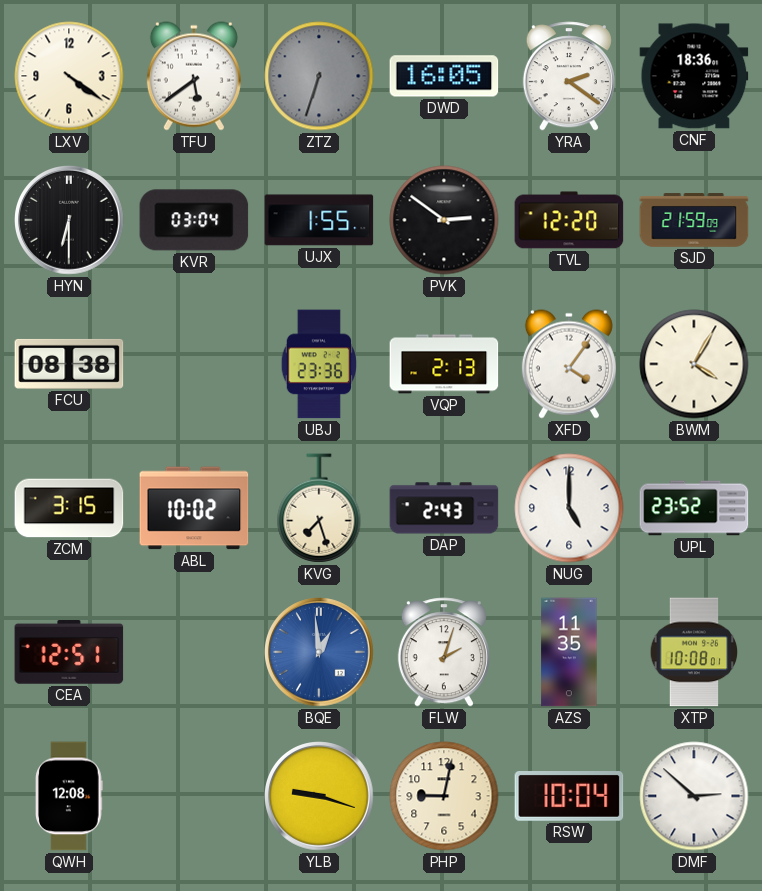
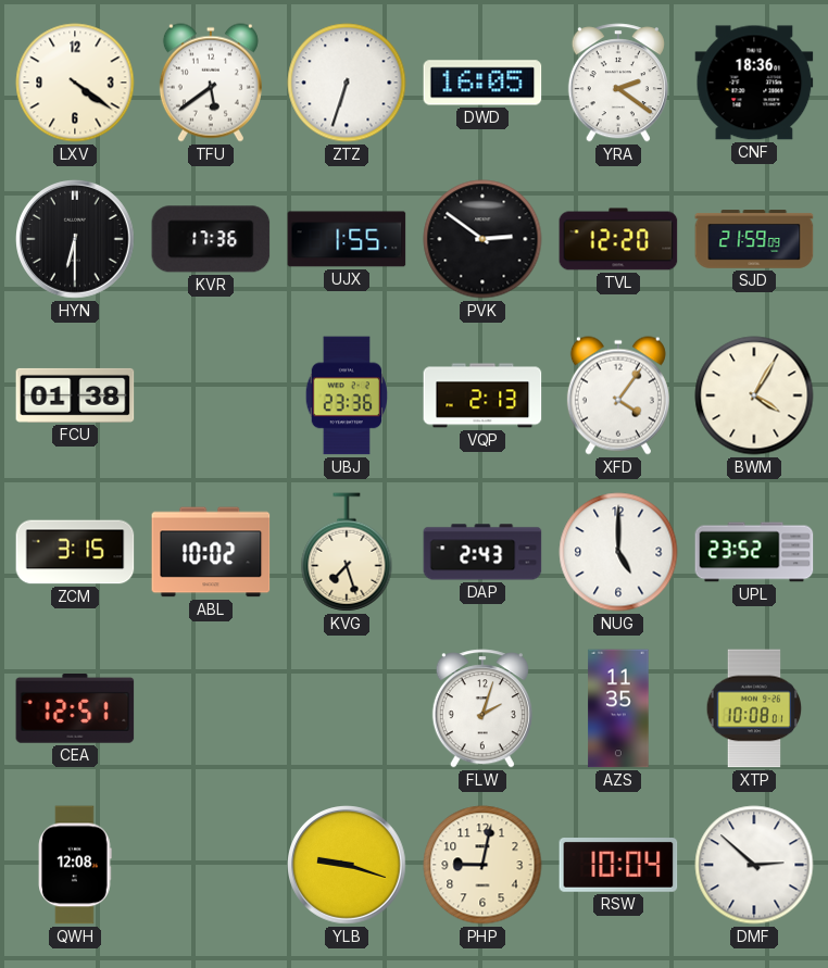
ZTZ dial: grey -> white
KVR: 03:04 -> 17:36
FCU: 08:38 -> 01:38
BQE: 12:59 -> none
